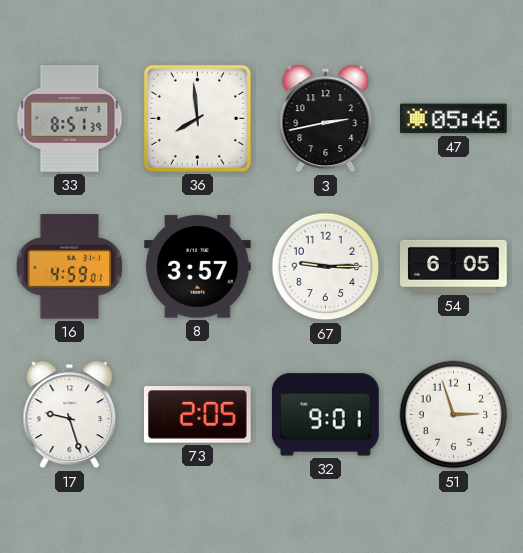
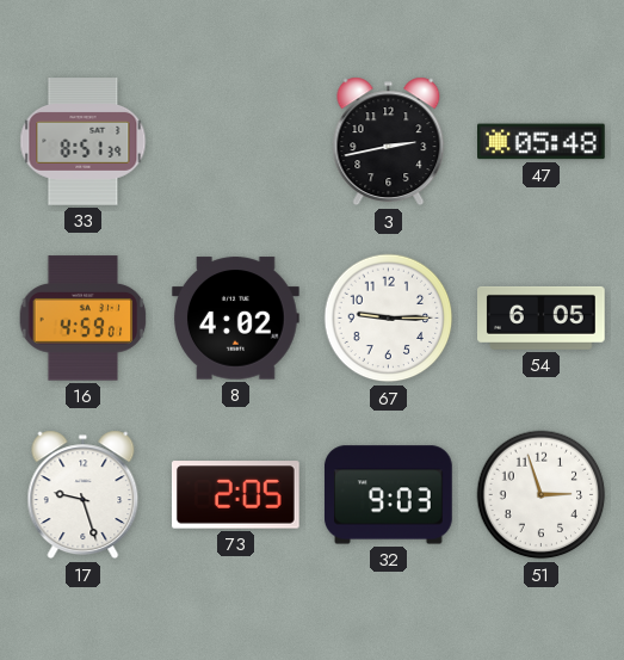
36: 7:59 -> none
47: 05:46 -> 05:48
8: 3:57 -> 4:02
32: 9:01 -> 9:03
